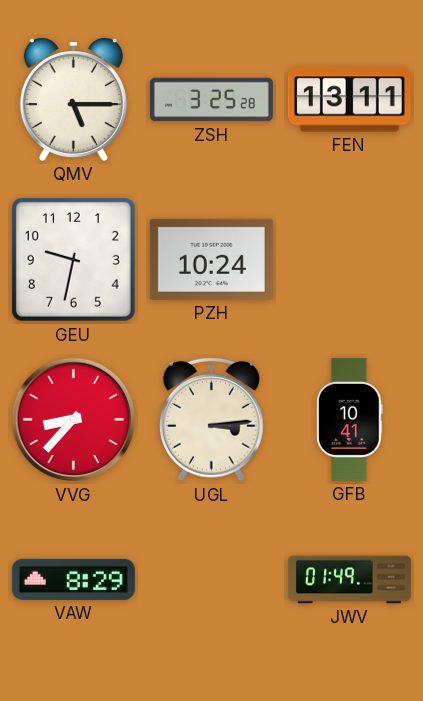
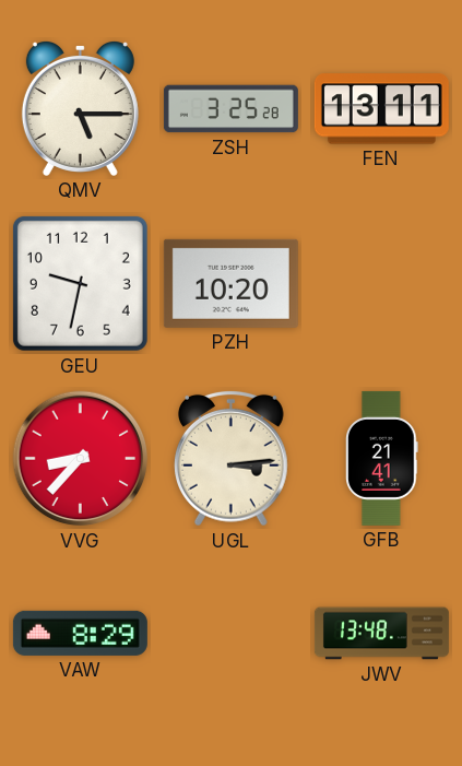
PZH: 10:24 -> 10:20
GFB: 10:41 -> 21:41
JWV: 01:49 -> 13:48
